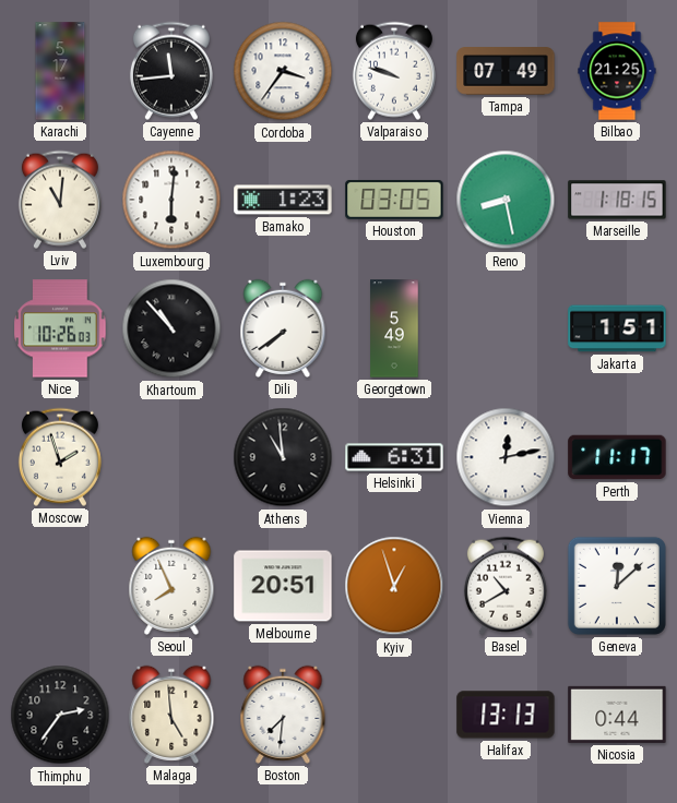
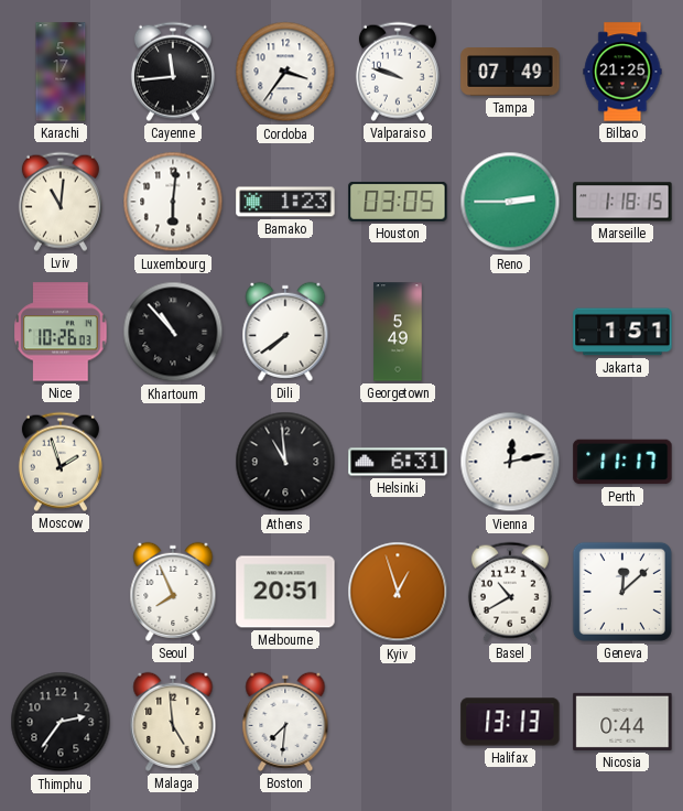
Reno: 8:28 -> 2:45
